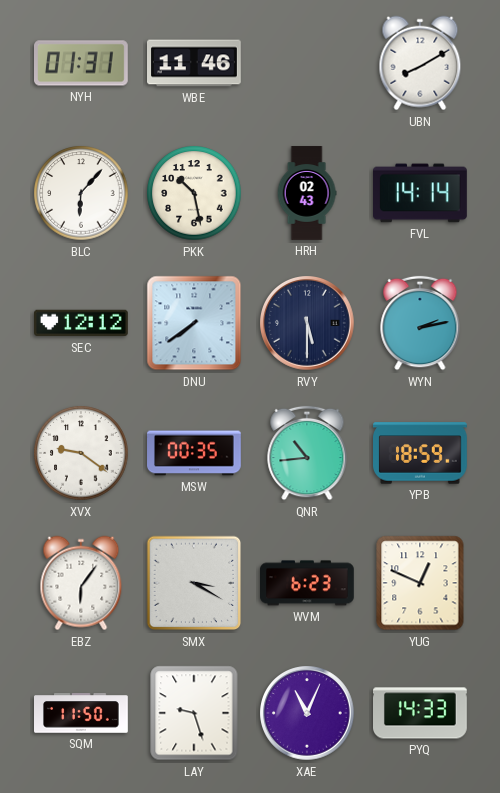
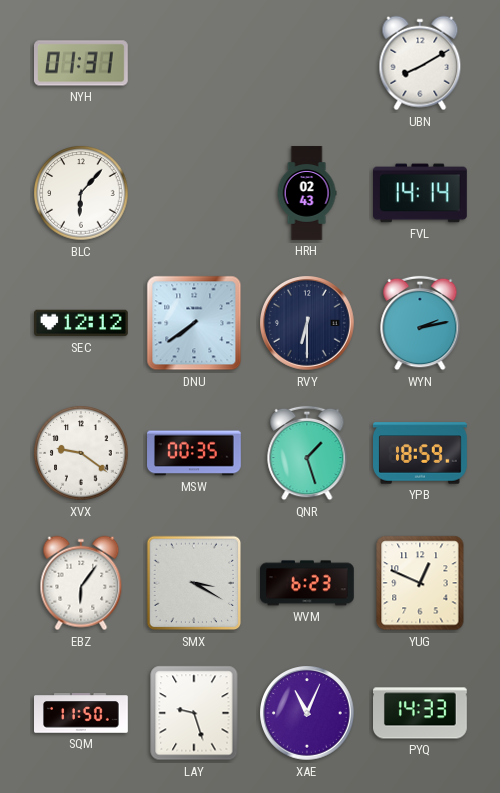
WBE: 11:46 -> none
PKK: 10:28 -> none
RVY: 5:30 -> 6:30
QNR: 10:44 -> 1:27
